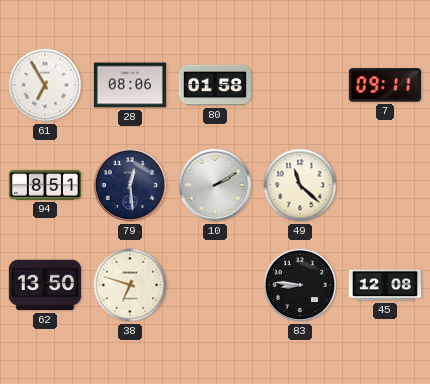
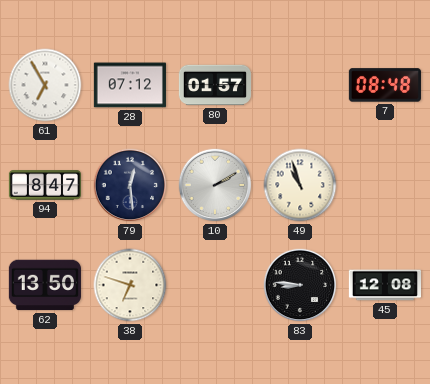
28: 08:06 -> 07:12
80: 01:58 -> 01:57
7: 09:11 -> 08:48
94: 8:51 -> 8:47
49: 11:22 -> 10:57
